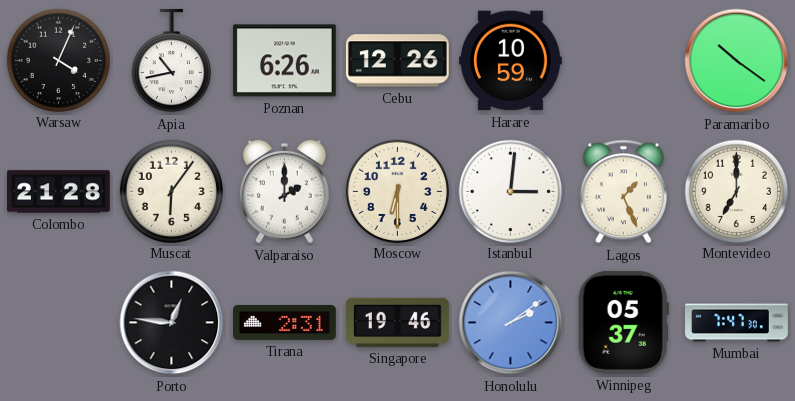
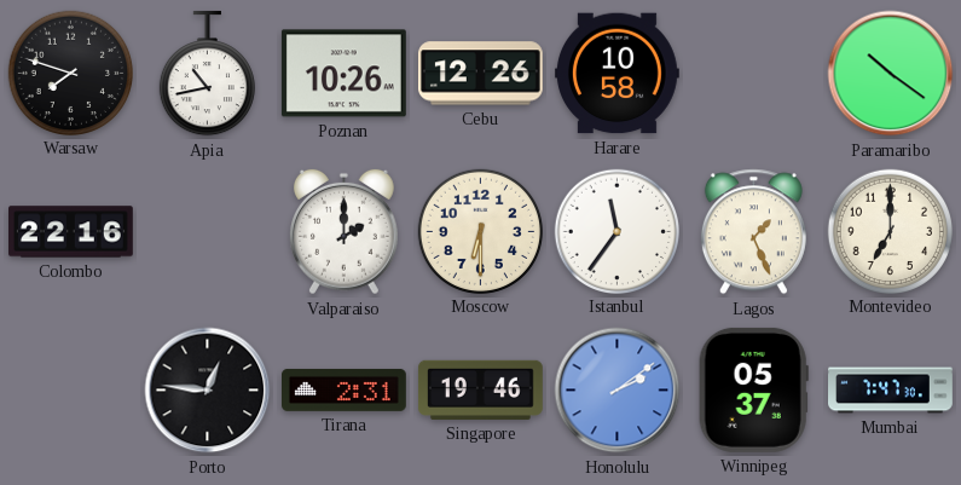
Warsaw: 4:04 -> 7:48
Poznan: 6:26 -> 10:26
Harare: 10:59 -> 10:58
Colombo: 21:28 -> 22:16
Muscat: 6:06 -> none
Istanbul: 3:01 -> 11:36
